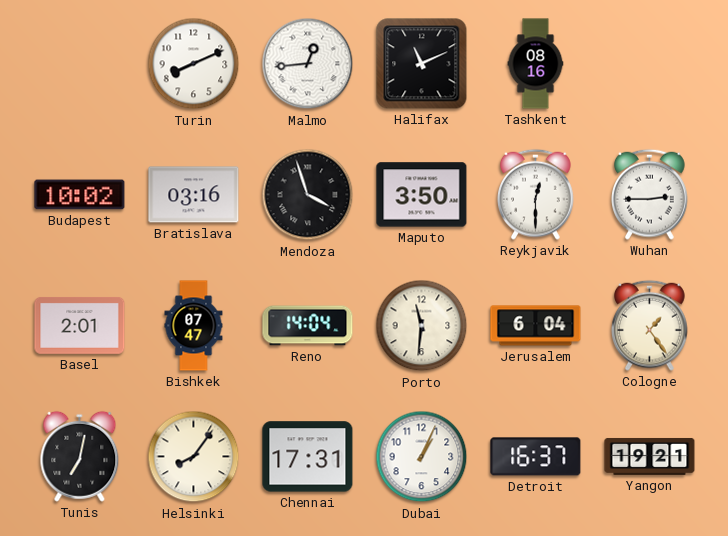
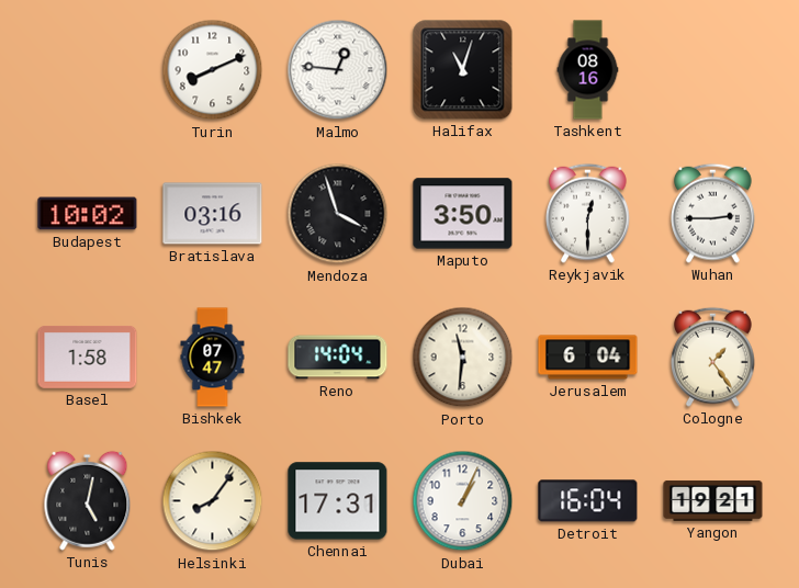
Malmo: 12:44 -> 12:46
Halifax: 11:11 -> 11:03
Basel: 2:01 -> 1:58
Tunis: 7:02 -> 5:02
Detroit: 16:37 -> 16:04
